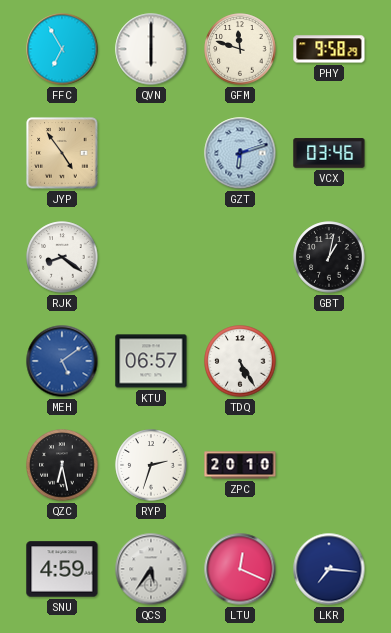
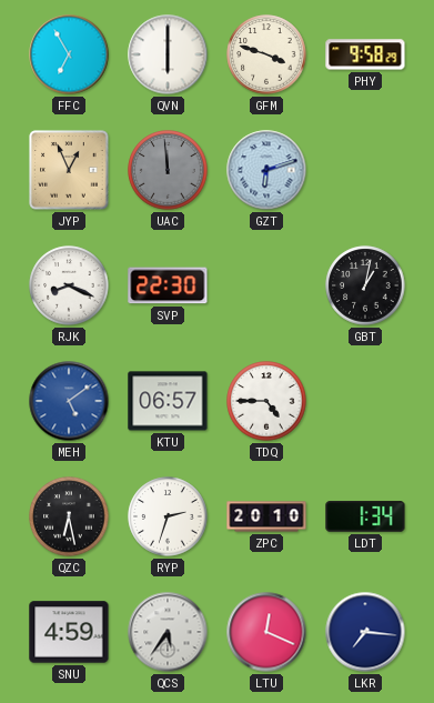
GFM: 11:48 -> 3:48
JYP: 4:54 -> 12:56
UAC: none -> 11:59
VCX: 03:46 -> none
RJK: 8:21 -> 8:19
SVP: none -> 22:30
TDQ: 5:25 -> 4:45
LDT: none -> 1:34
